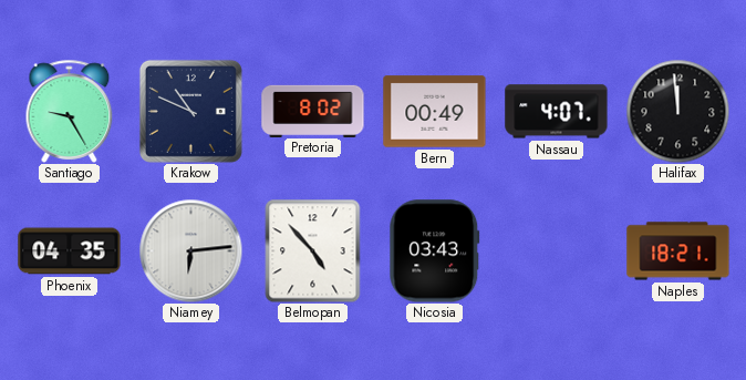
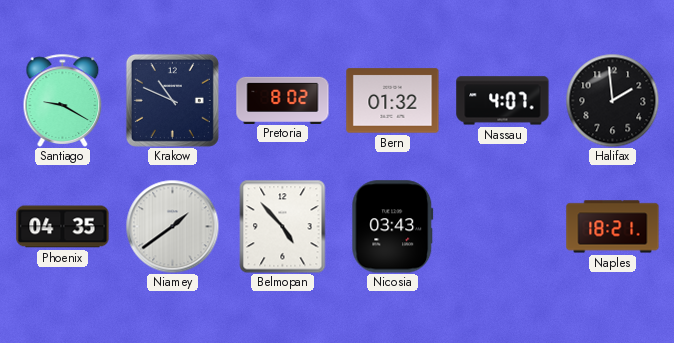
Santiago: 9:25 -> 9:20
Bern: 00:49 -> 01:32
Halifax: 11:59 -> 1:59
Niamey: 6:14 -> 1:39
